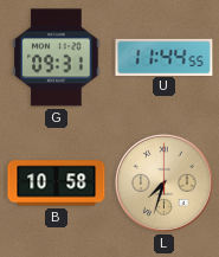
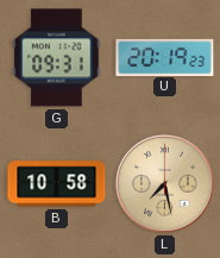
U: 11:44 -> 20:19
L: 7:33 -> 7:28
